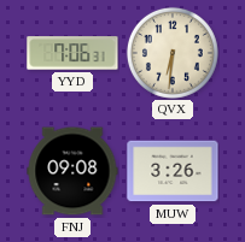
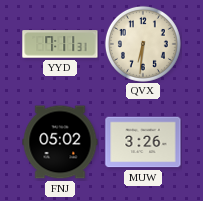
YYD: 7:06 -> 7:11
FNJ: 09:08 -> 05:02
